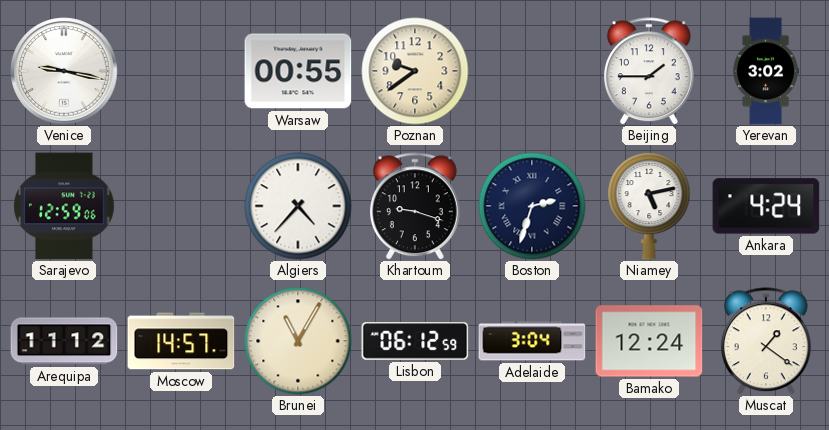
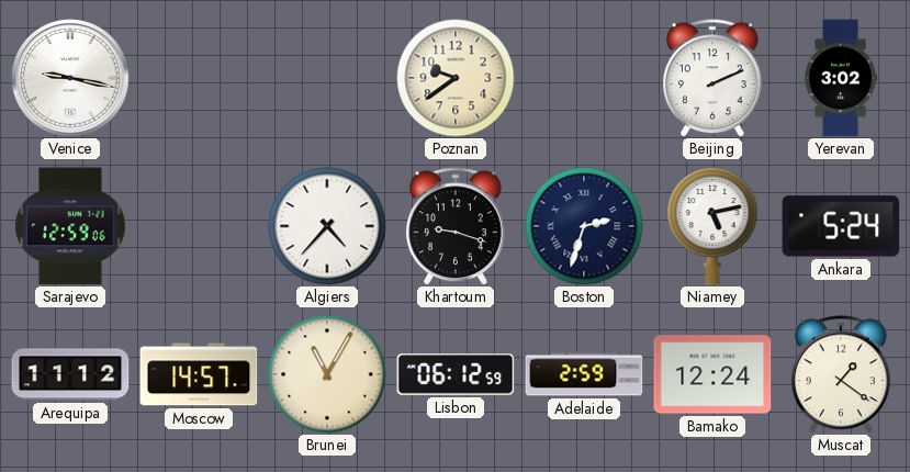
Warsaw: 00:55 -> none
Beijing: 1:45 -> 2:11
Ankara: 4:24 -> 5:24
Adelaide: 3:04 -> 2:59
